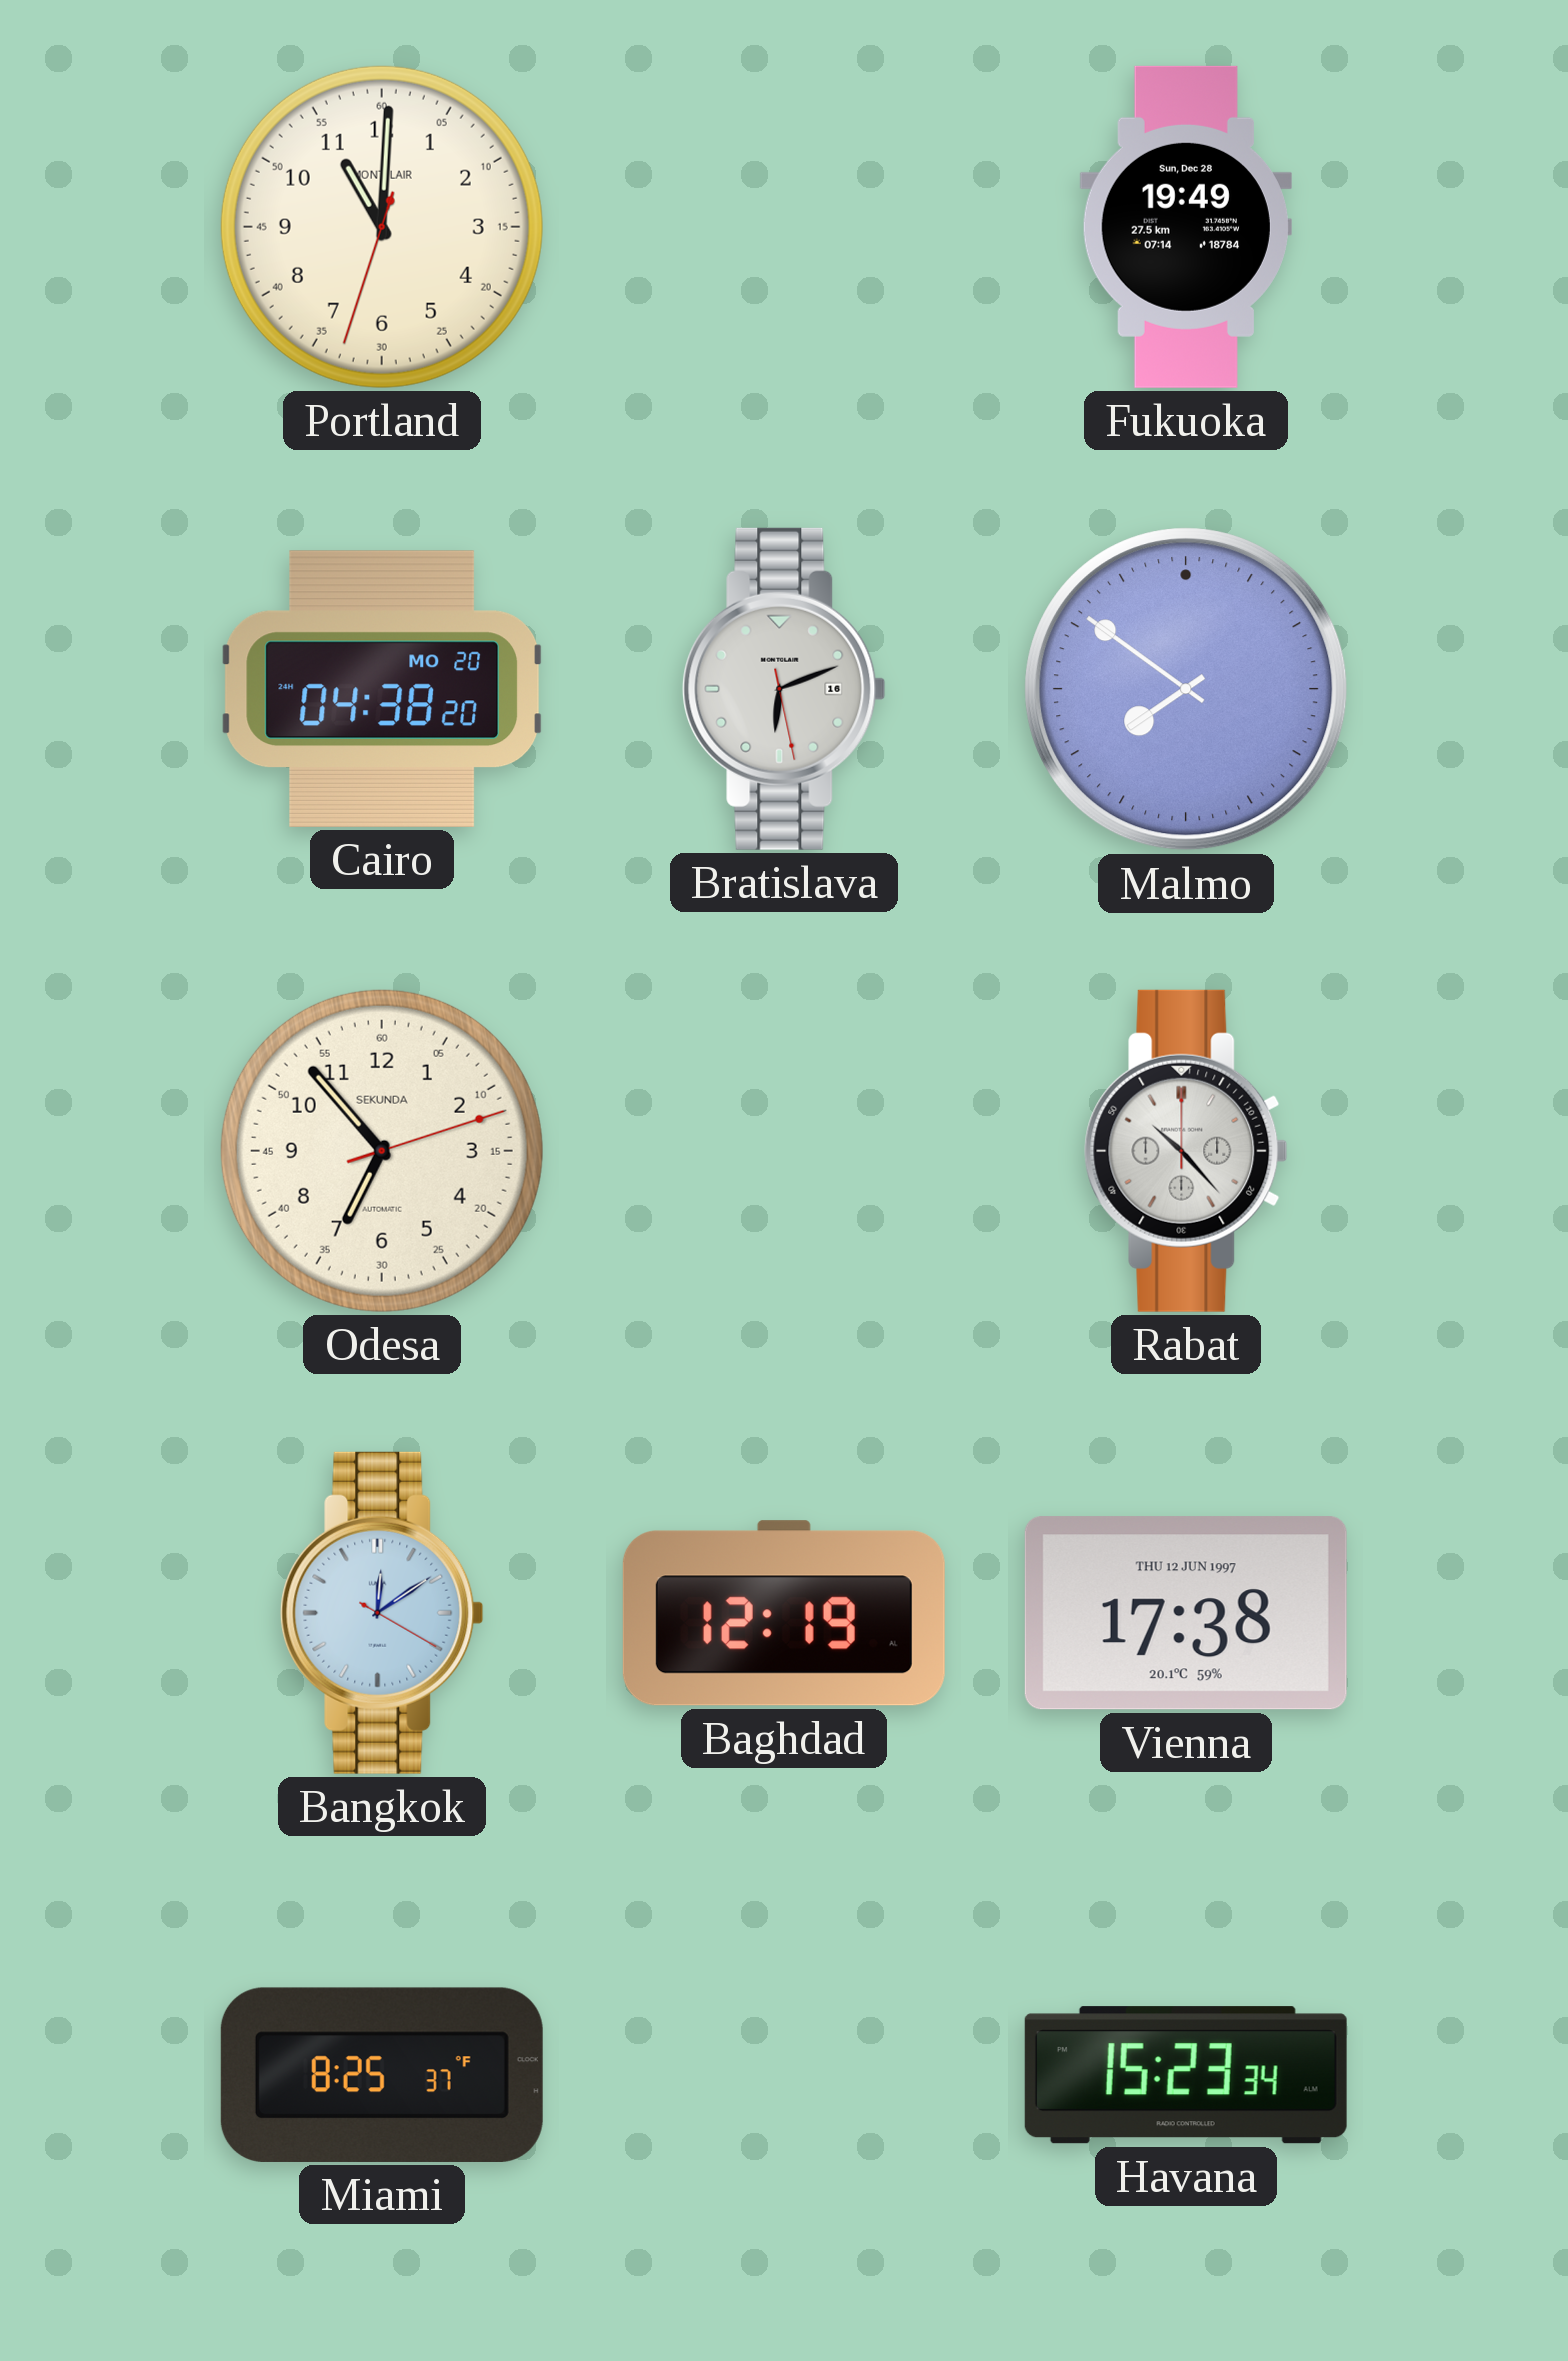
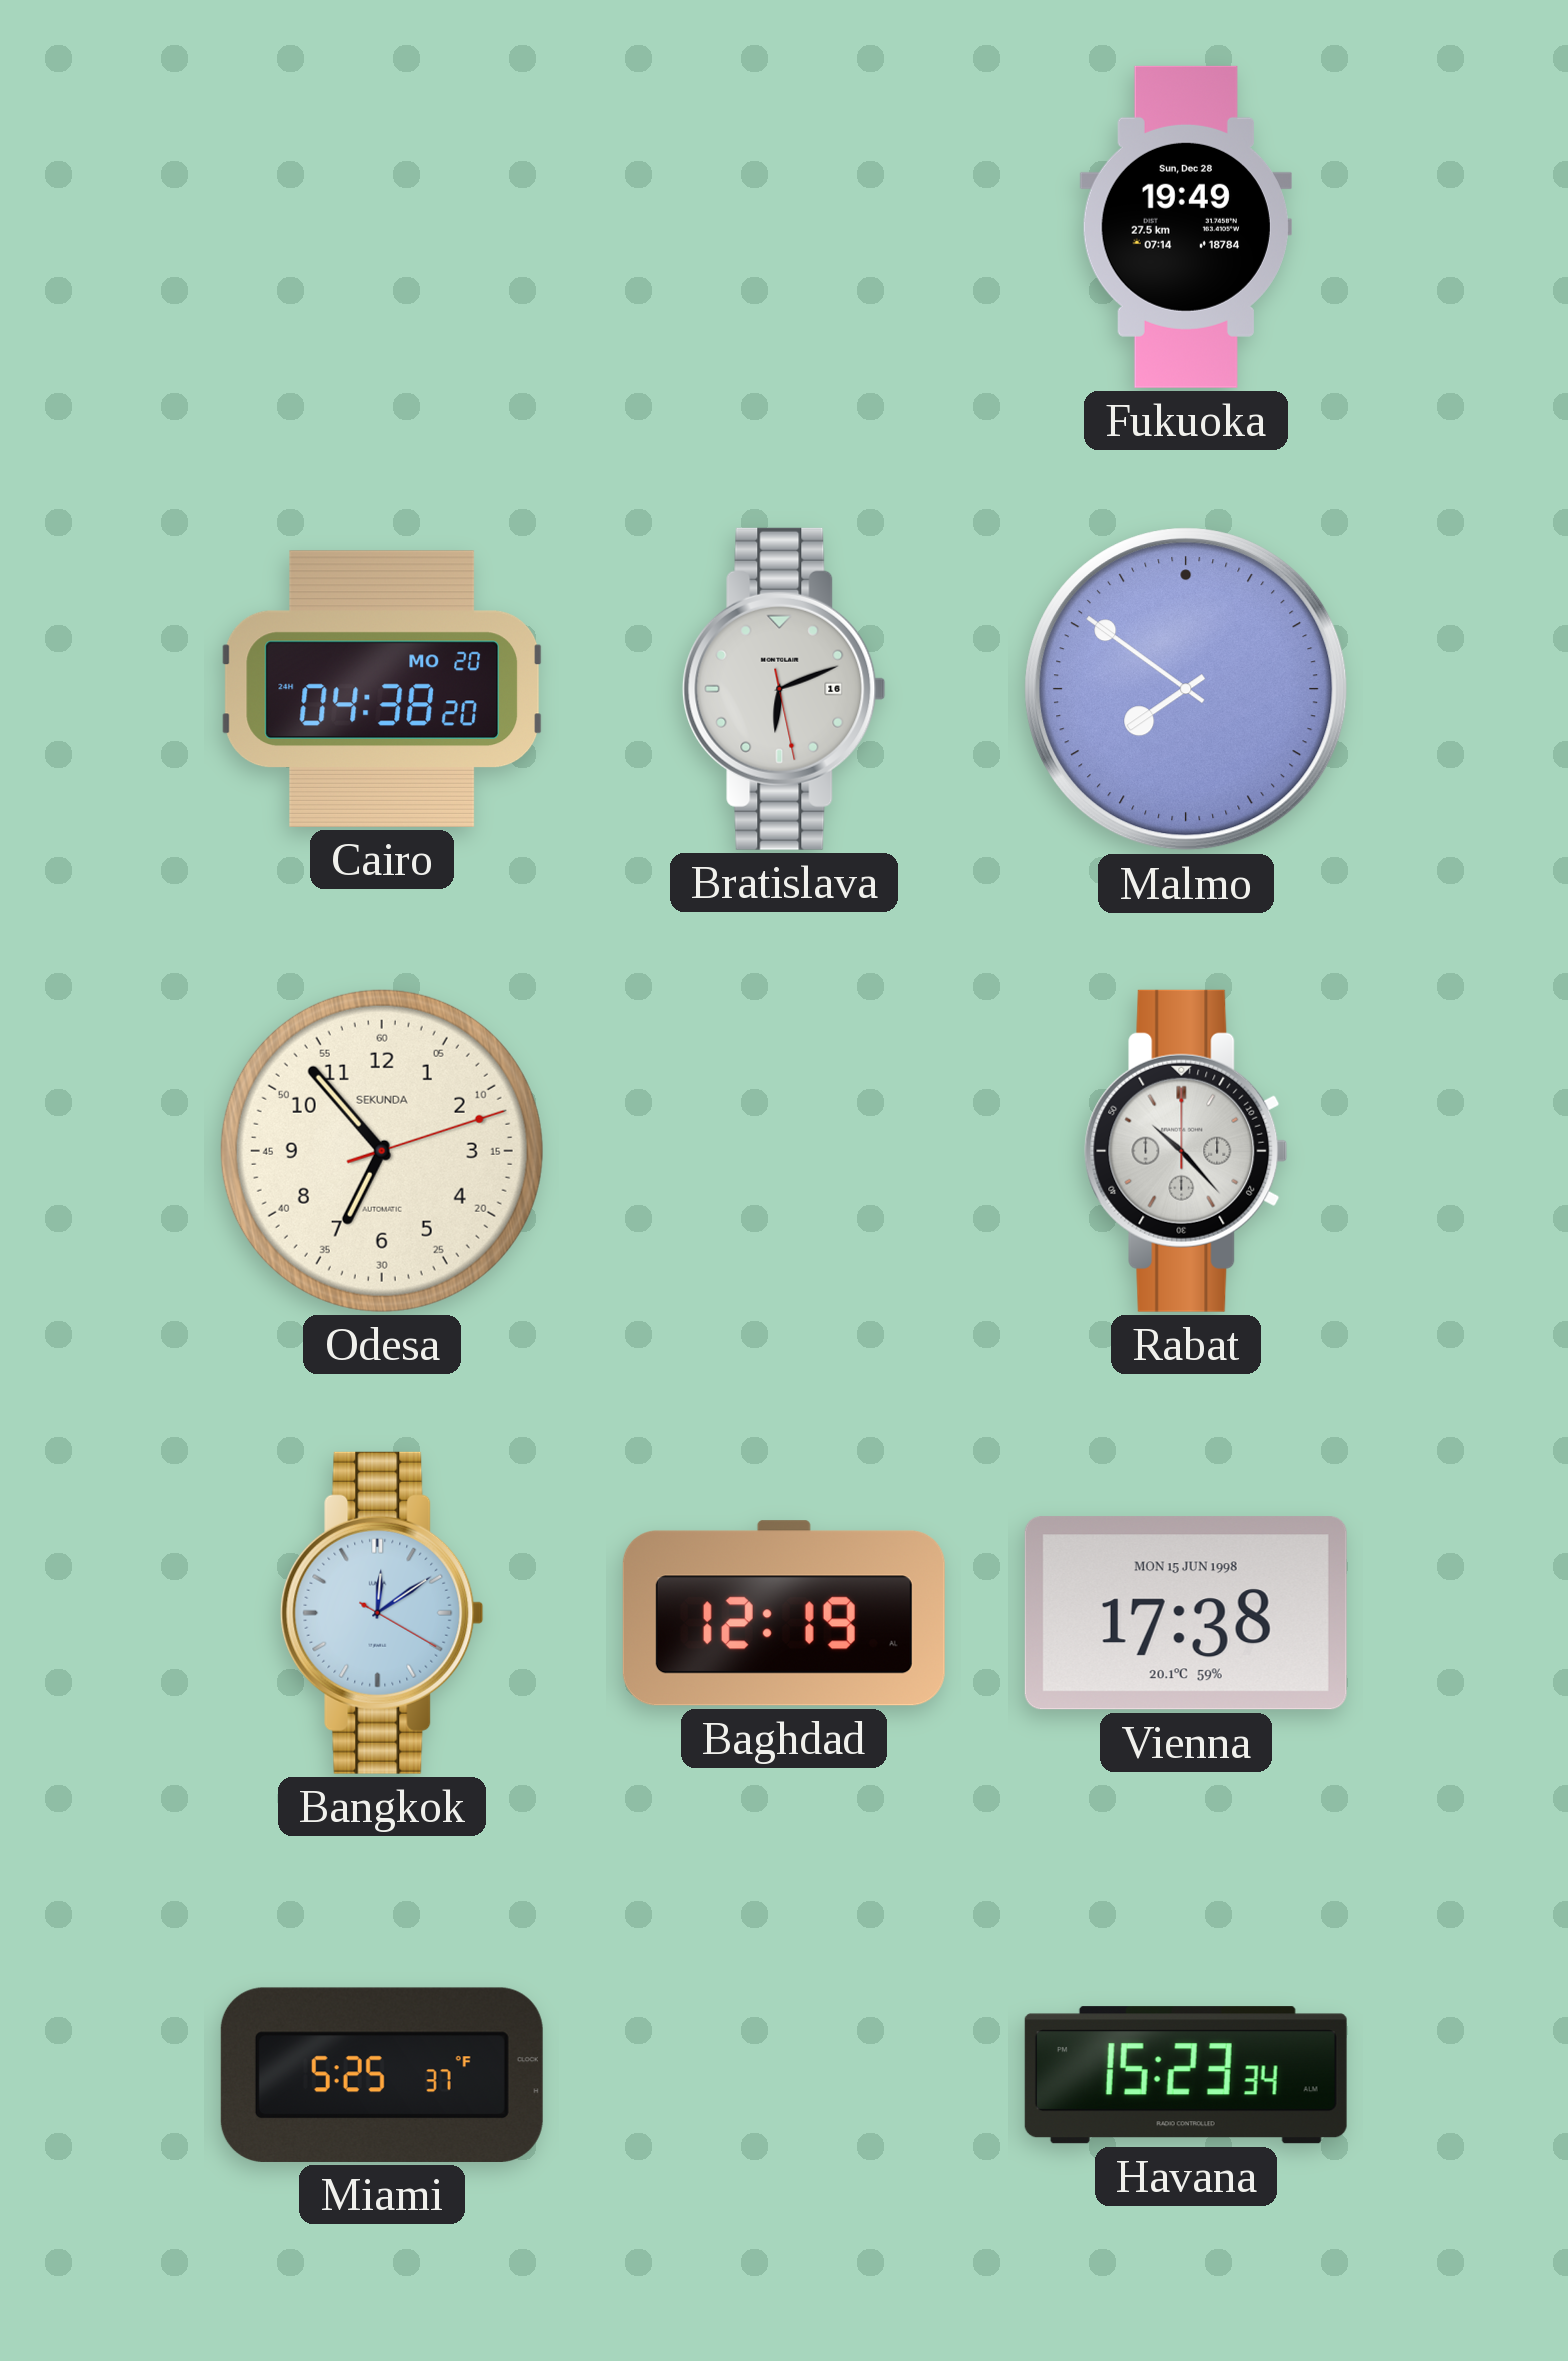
Portland: 11:00 -> none
Vienna date: THU 12 JUN 1997 -> MON 15 JUN 1998
Miami: 8:25 -> 5:25
